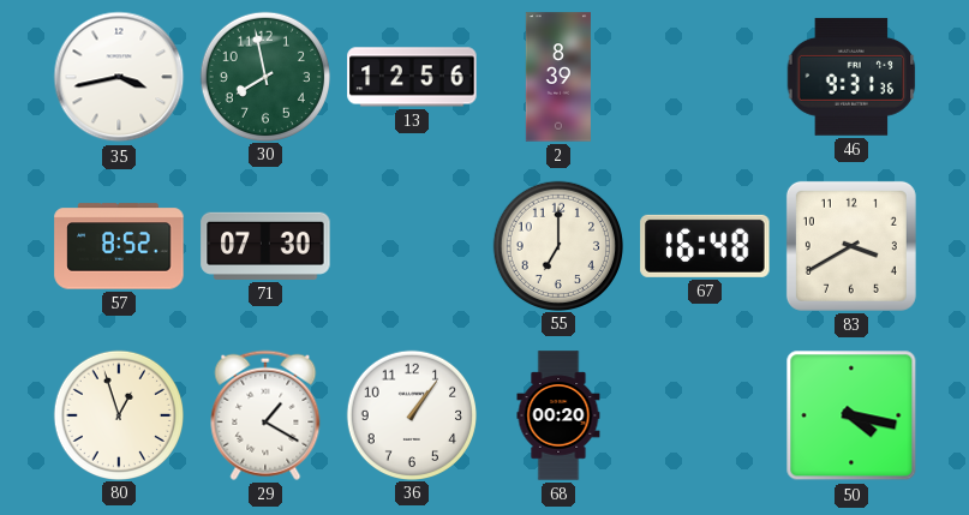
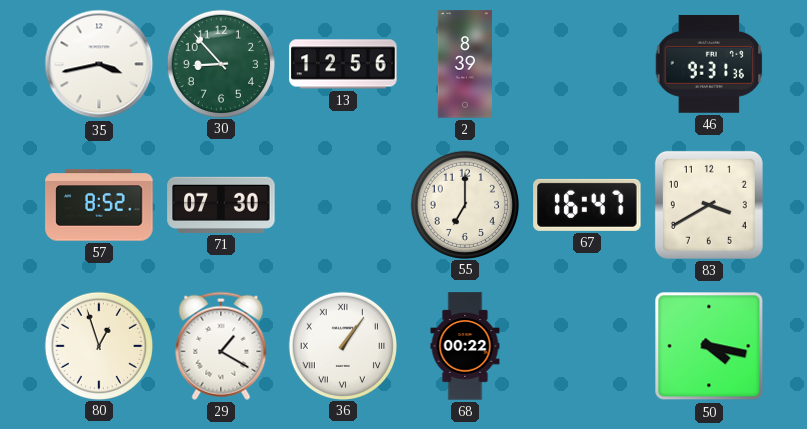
30: 7:58 -> 8:53
67: 16:48 -> 16:47
36 numerals: Arabic -> Roman
68: 00:20 -> 00:22
